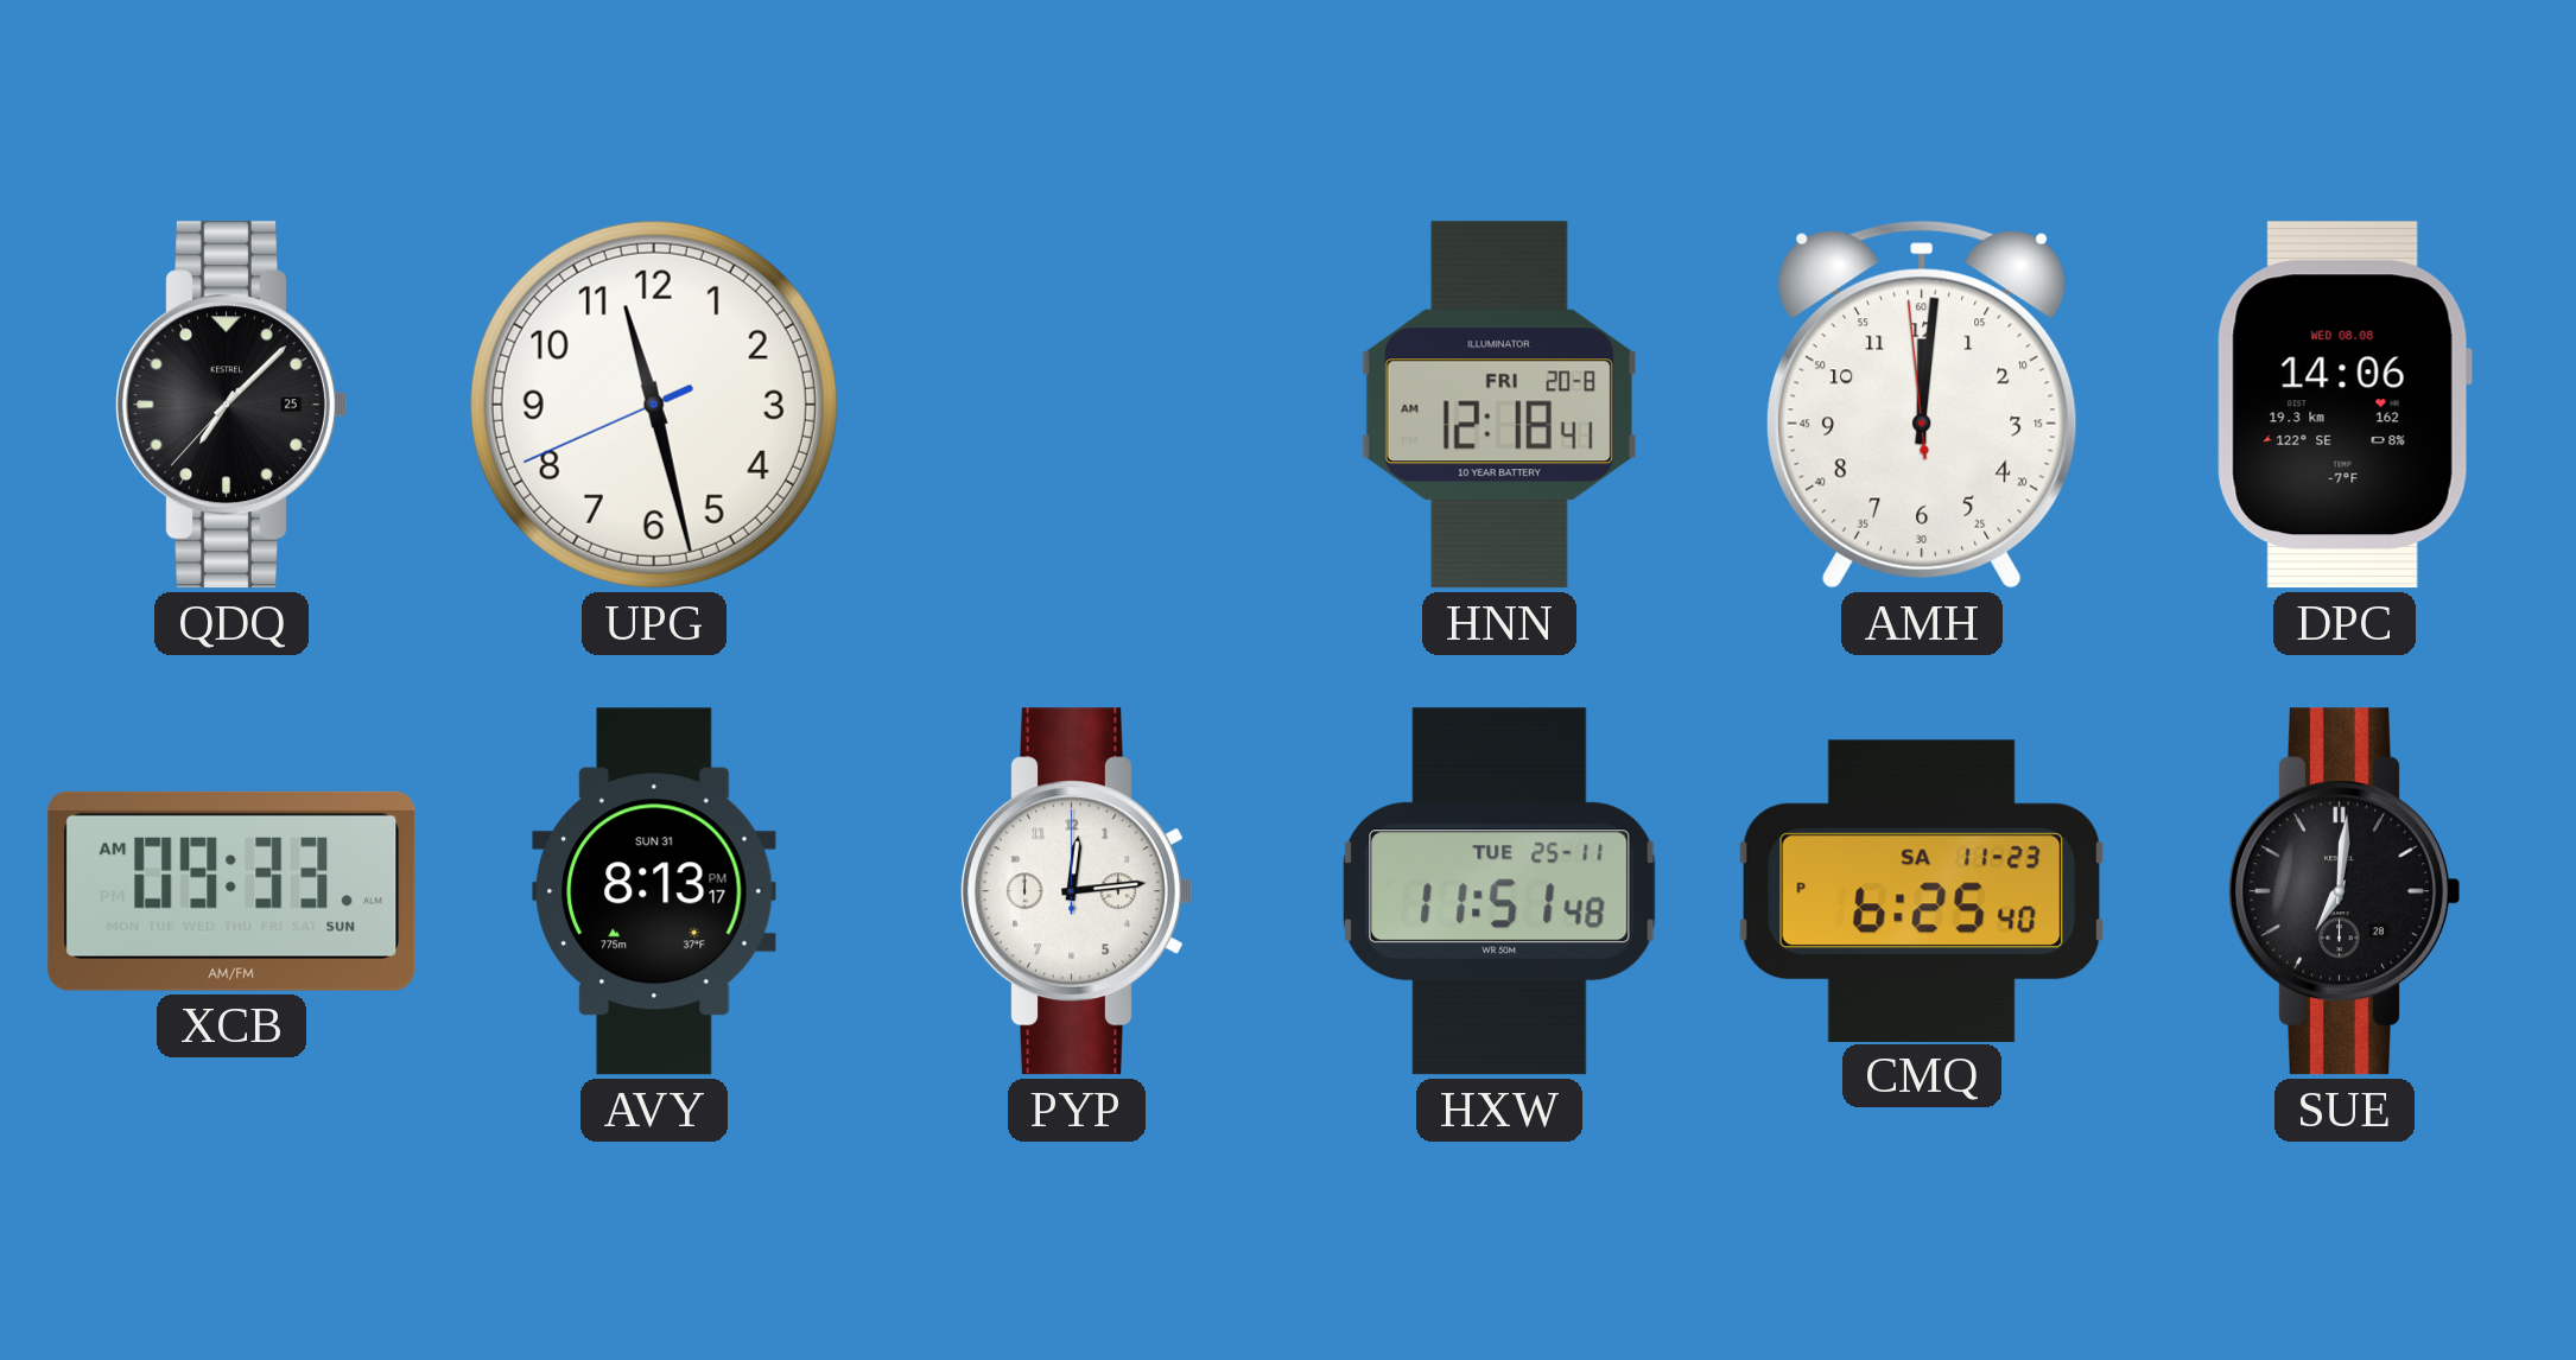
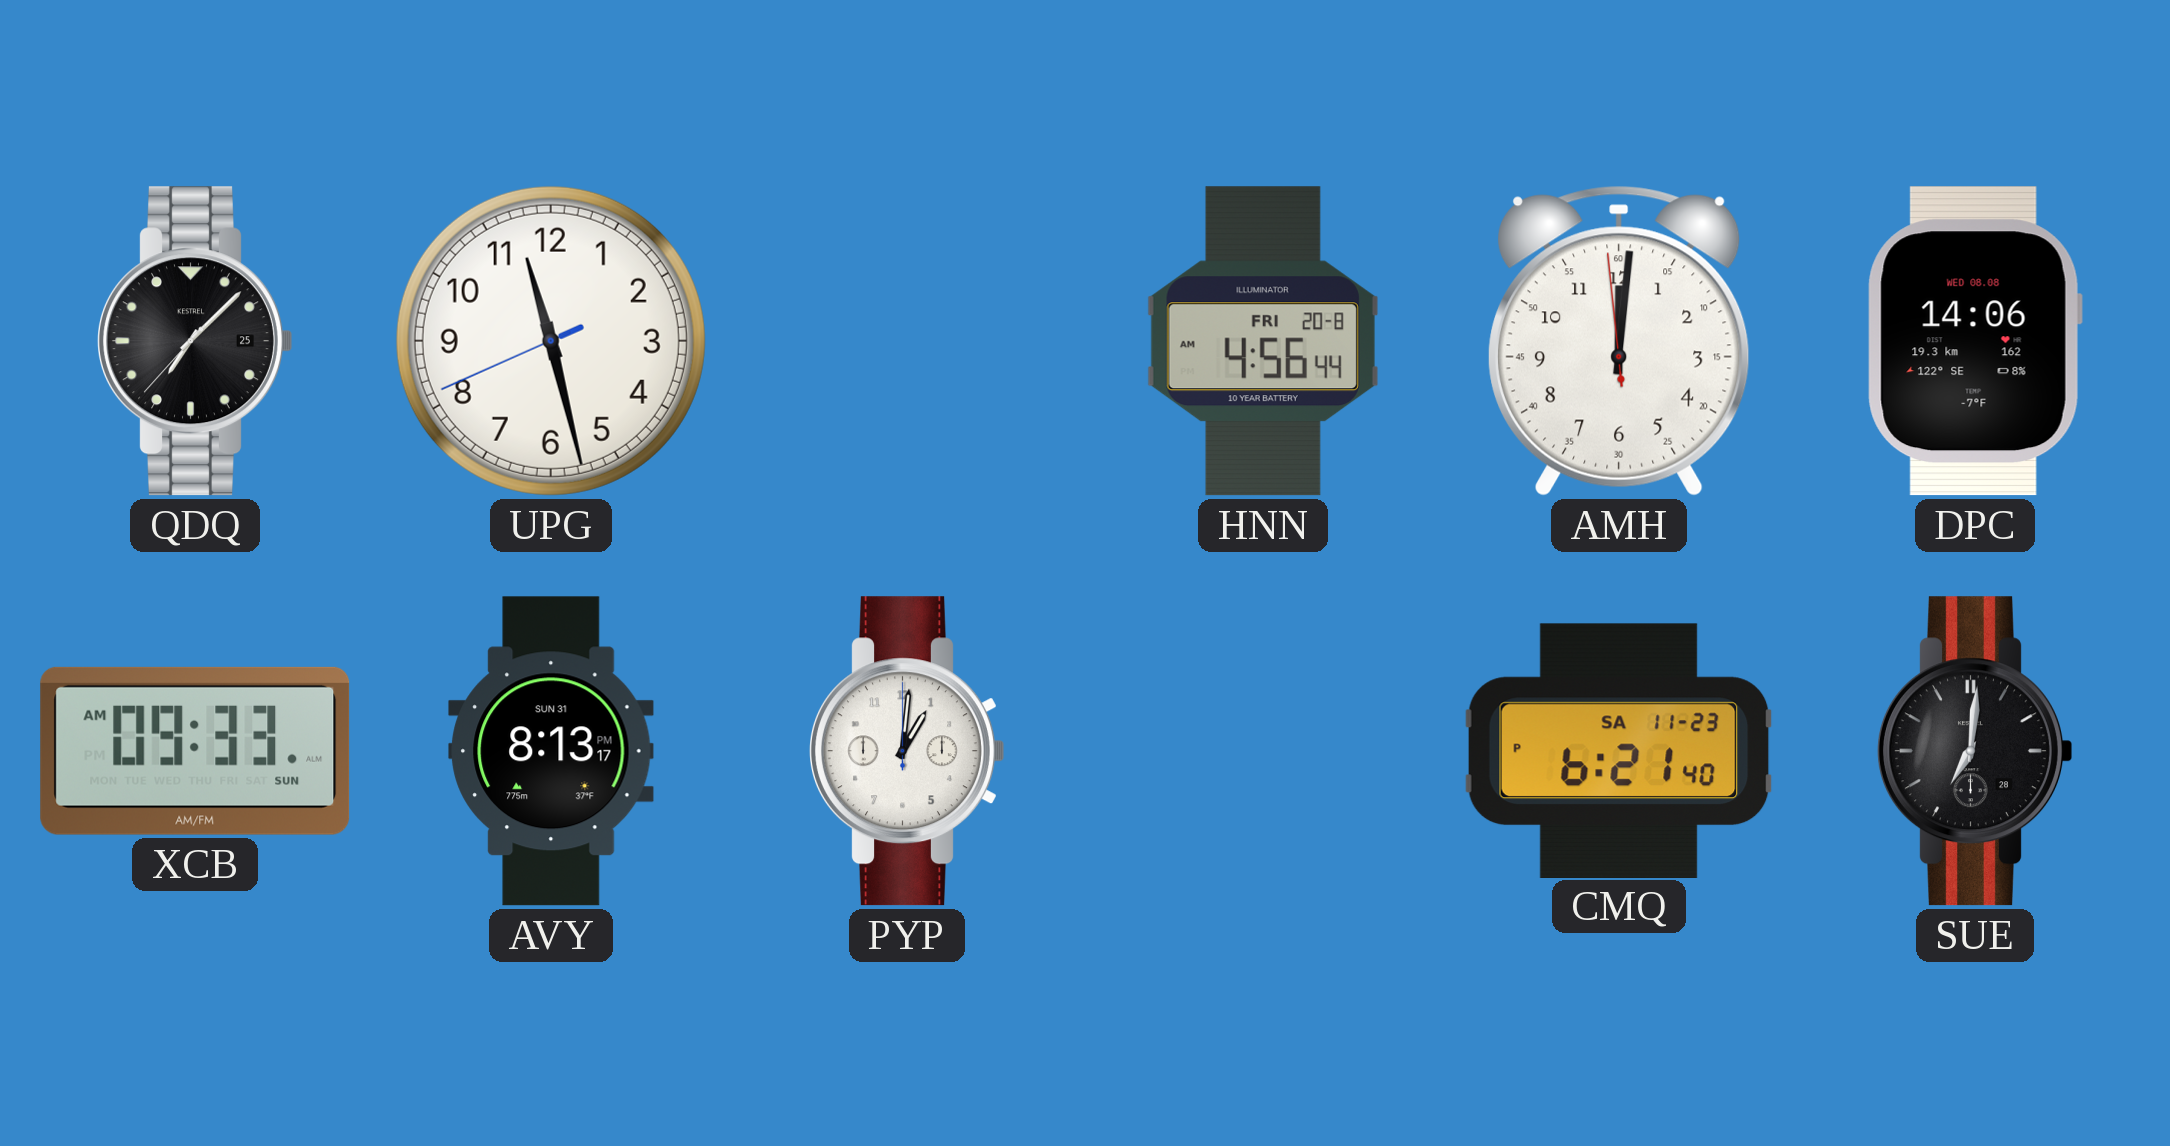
HNN: 12:18 -> 4:56
PYP: 12:14 -> 1:01
HXW: 11:51 -> none
CMQ: 6:25 -> 6:21
